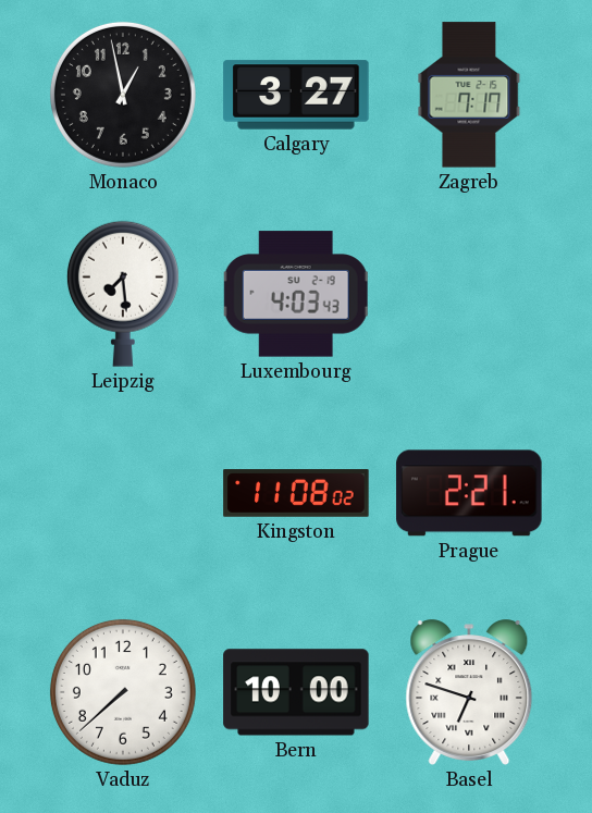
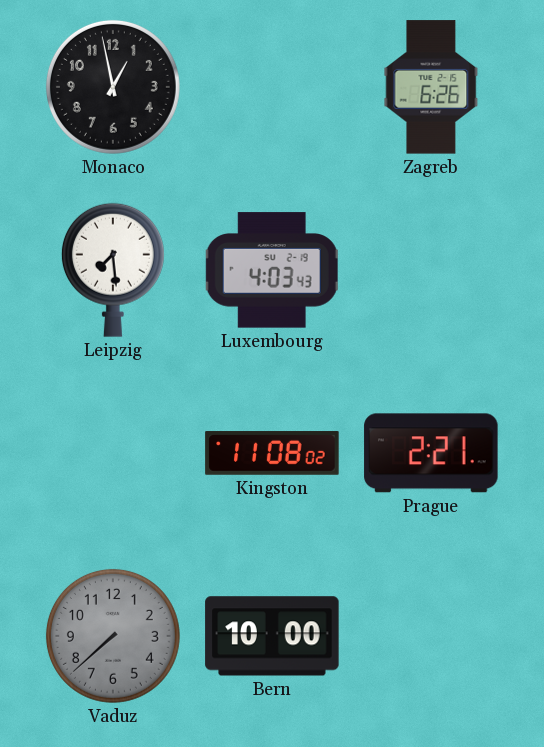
Calgary: 3:27 -> none
Zagreb: 7:17 -> 6:26
Vaduz dial: white -> grey
Basel: 6:48 -> none
